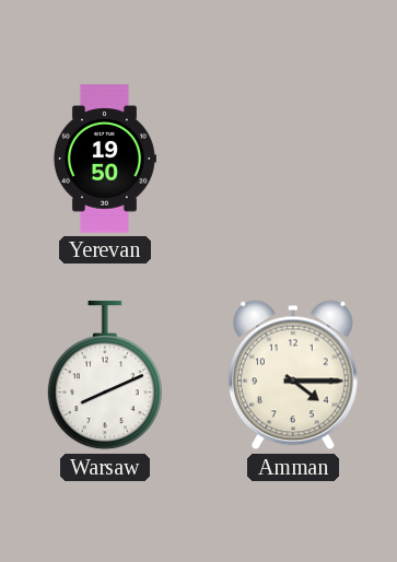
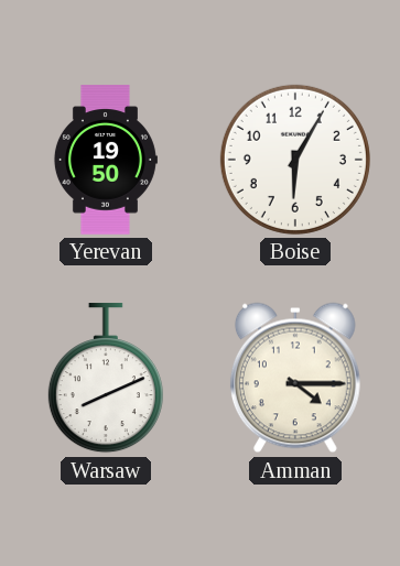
Boise: none -> 6:05
